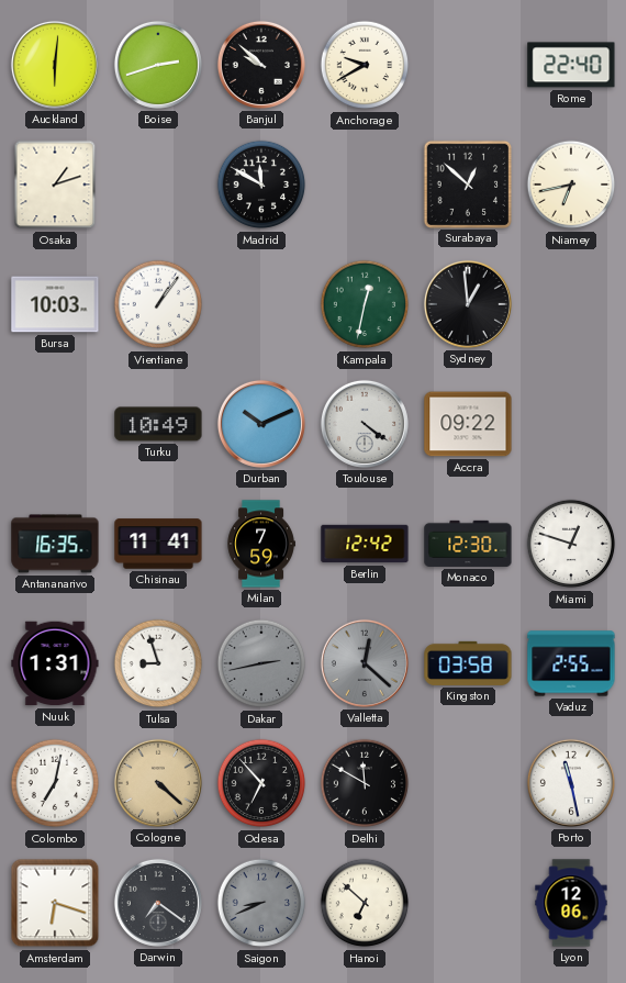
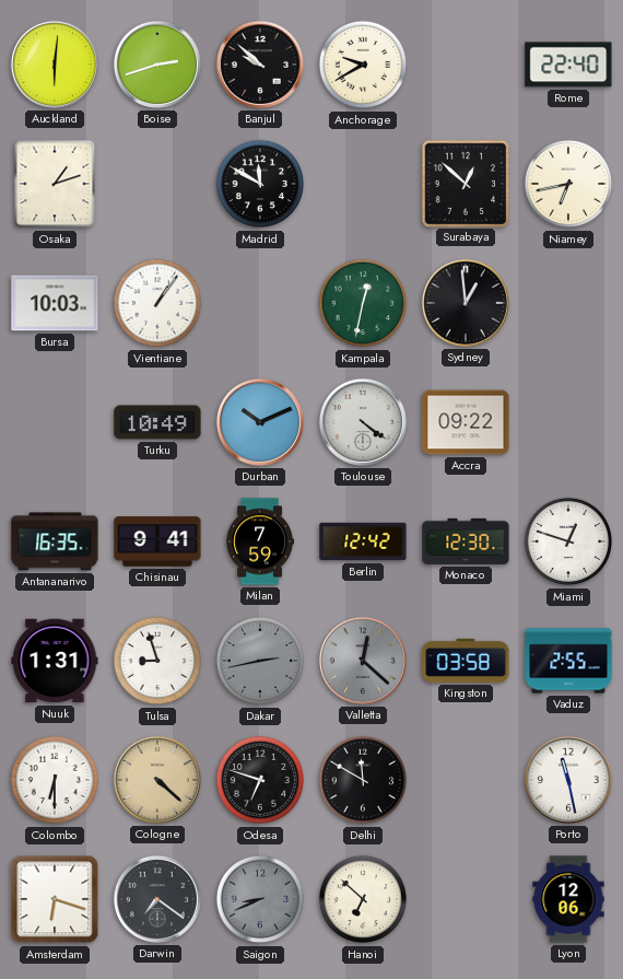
Chisinau: 11:41 -> 9:41
Colombo: 7:02 -> 6:30
Odesa: 6:53 -> 6:48
